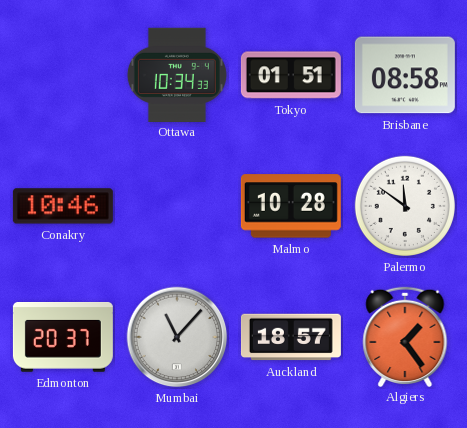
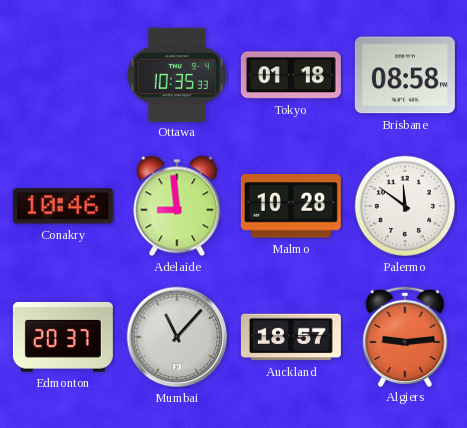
Ottawa: 10:34 -> 10:35
Tokyo: 01:51 -> 01:18
Adelaide: none -> 8:59
Algiers: 1:24 -> 9:14
